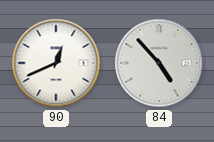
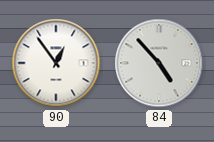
90: 12:41 -> 12:54
